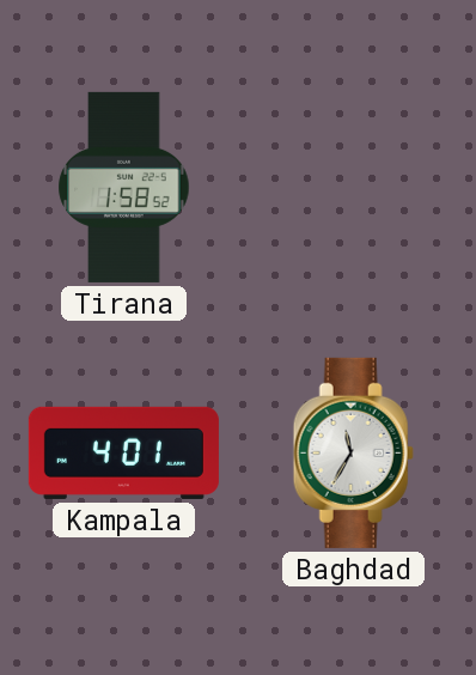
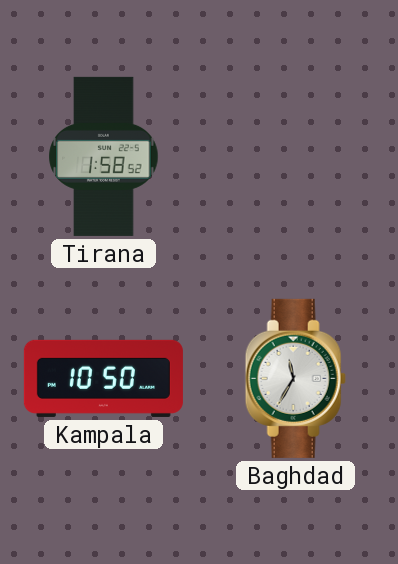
Kampala: 4:01 -> 10:50
